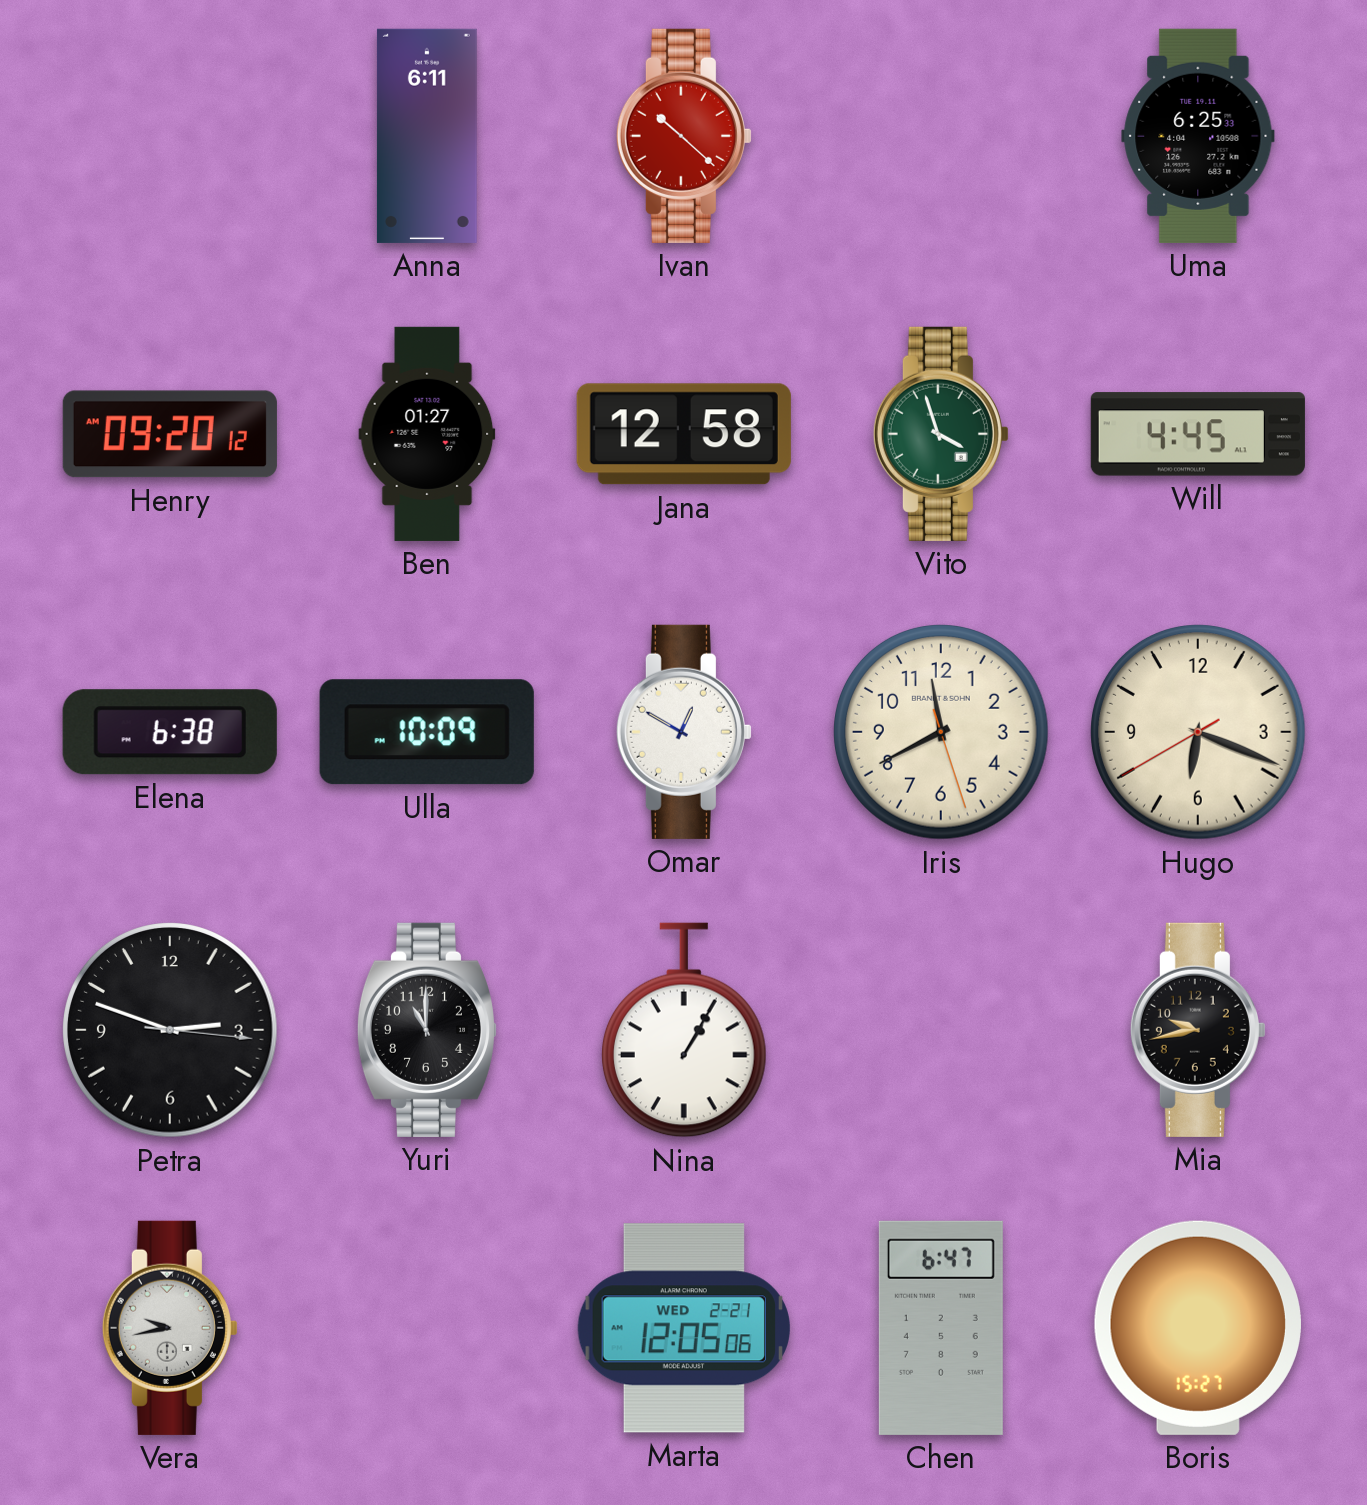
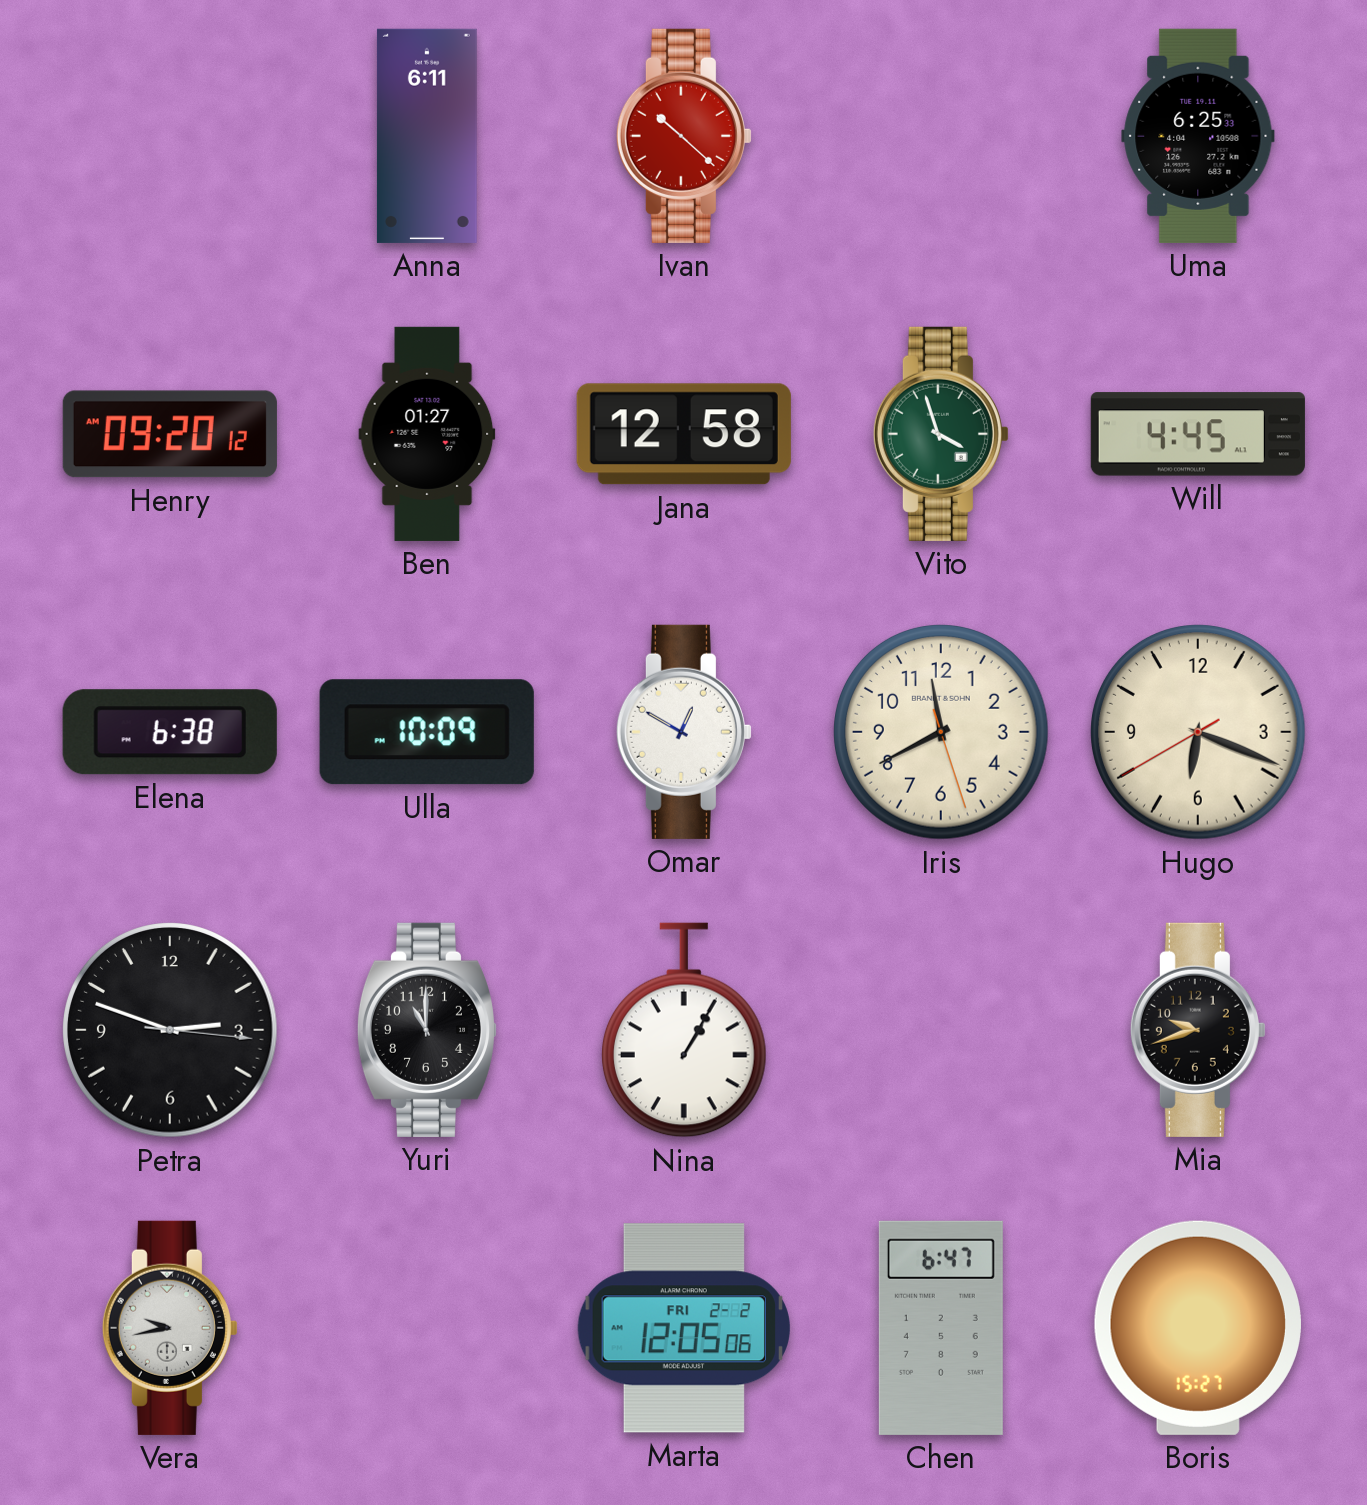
Mia: 9:43 -> 9:42
Marta date: WED 2-21 -> FRI 2-2
